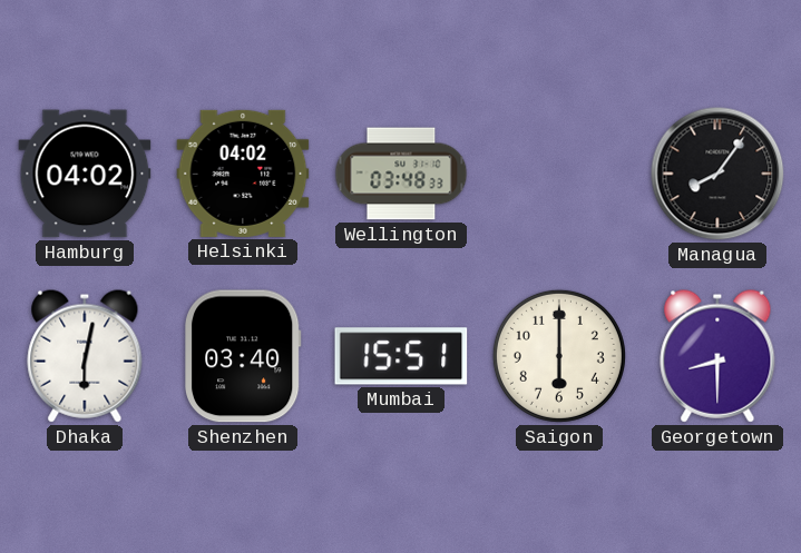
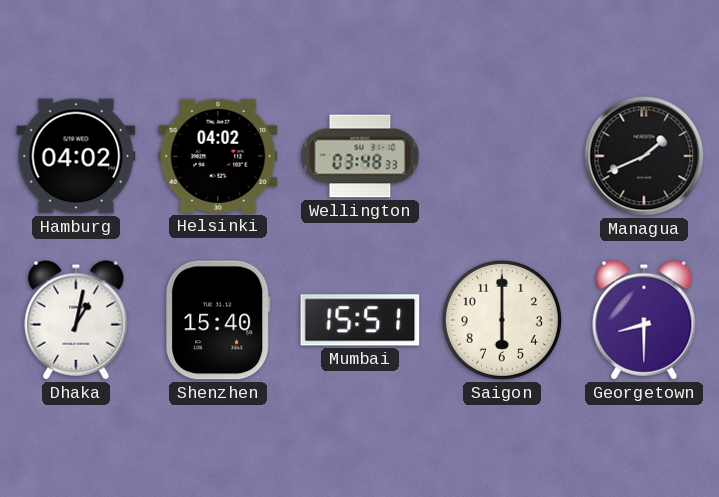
Managua: 8:06 -> 1:41
Dhaka: 6:02 -> 1:02
Shenzhen: 03:40 -> 15:40
